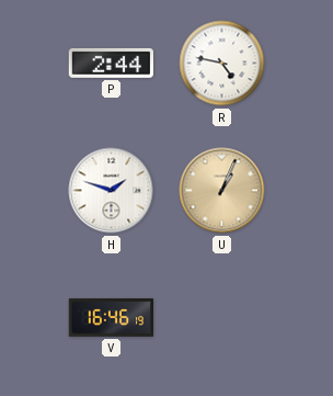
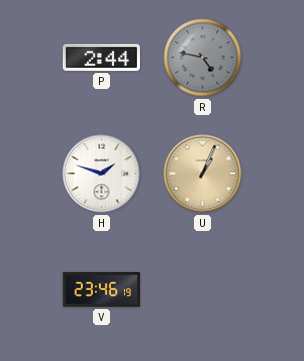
R dial: white -> grey
V: 16:46 -> 23:46
